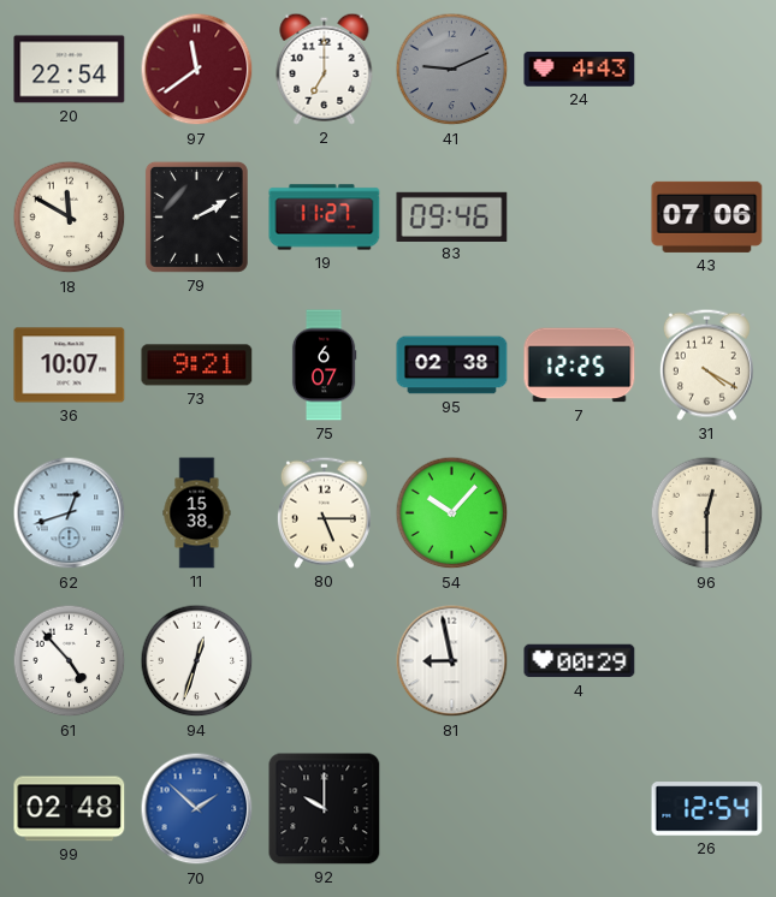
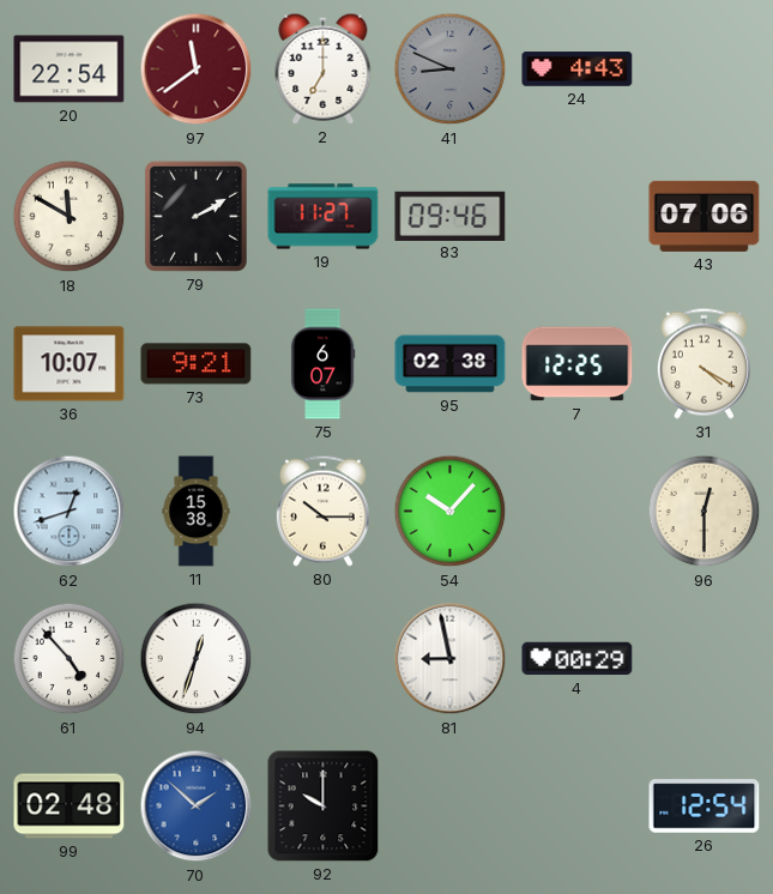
41: 9:11 -> 8:49
80: 5:15 -> 10:15
